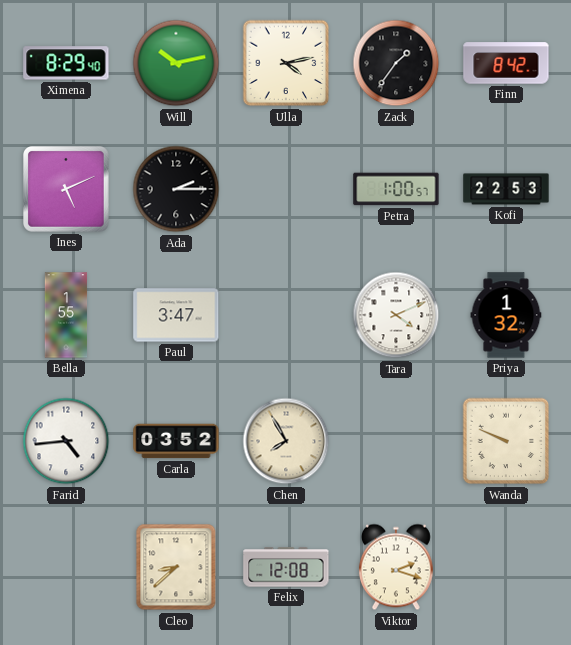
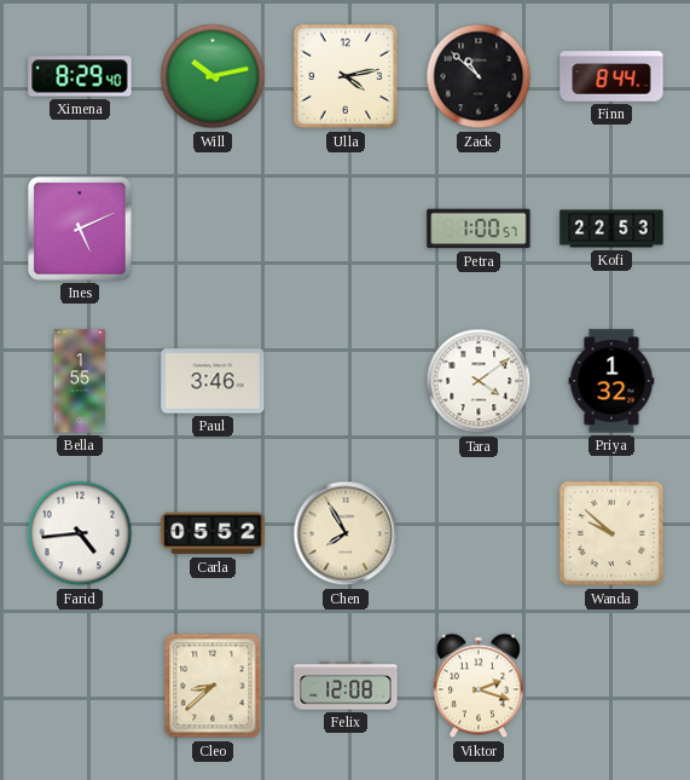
Zack: 1:36 -> 10:52
Finn: 8:42 -> 8:44
Ada: 2:15 -> none
Paul: 3:47 -> 3:46
Tara: 4:11 -> 4:09
Carla: 03:52 -> 05:52
Wanda: 9:49 -> 9:52
